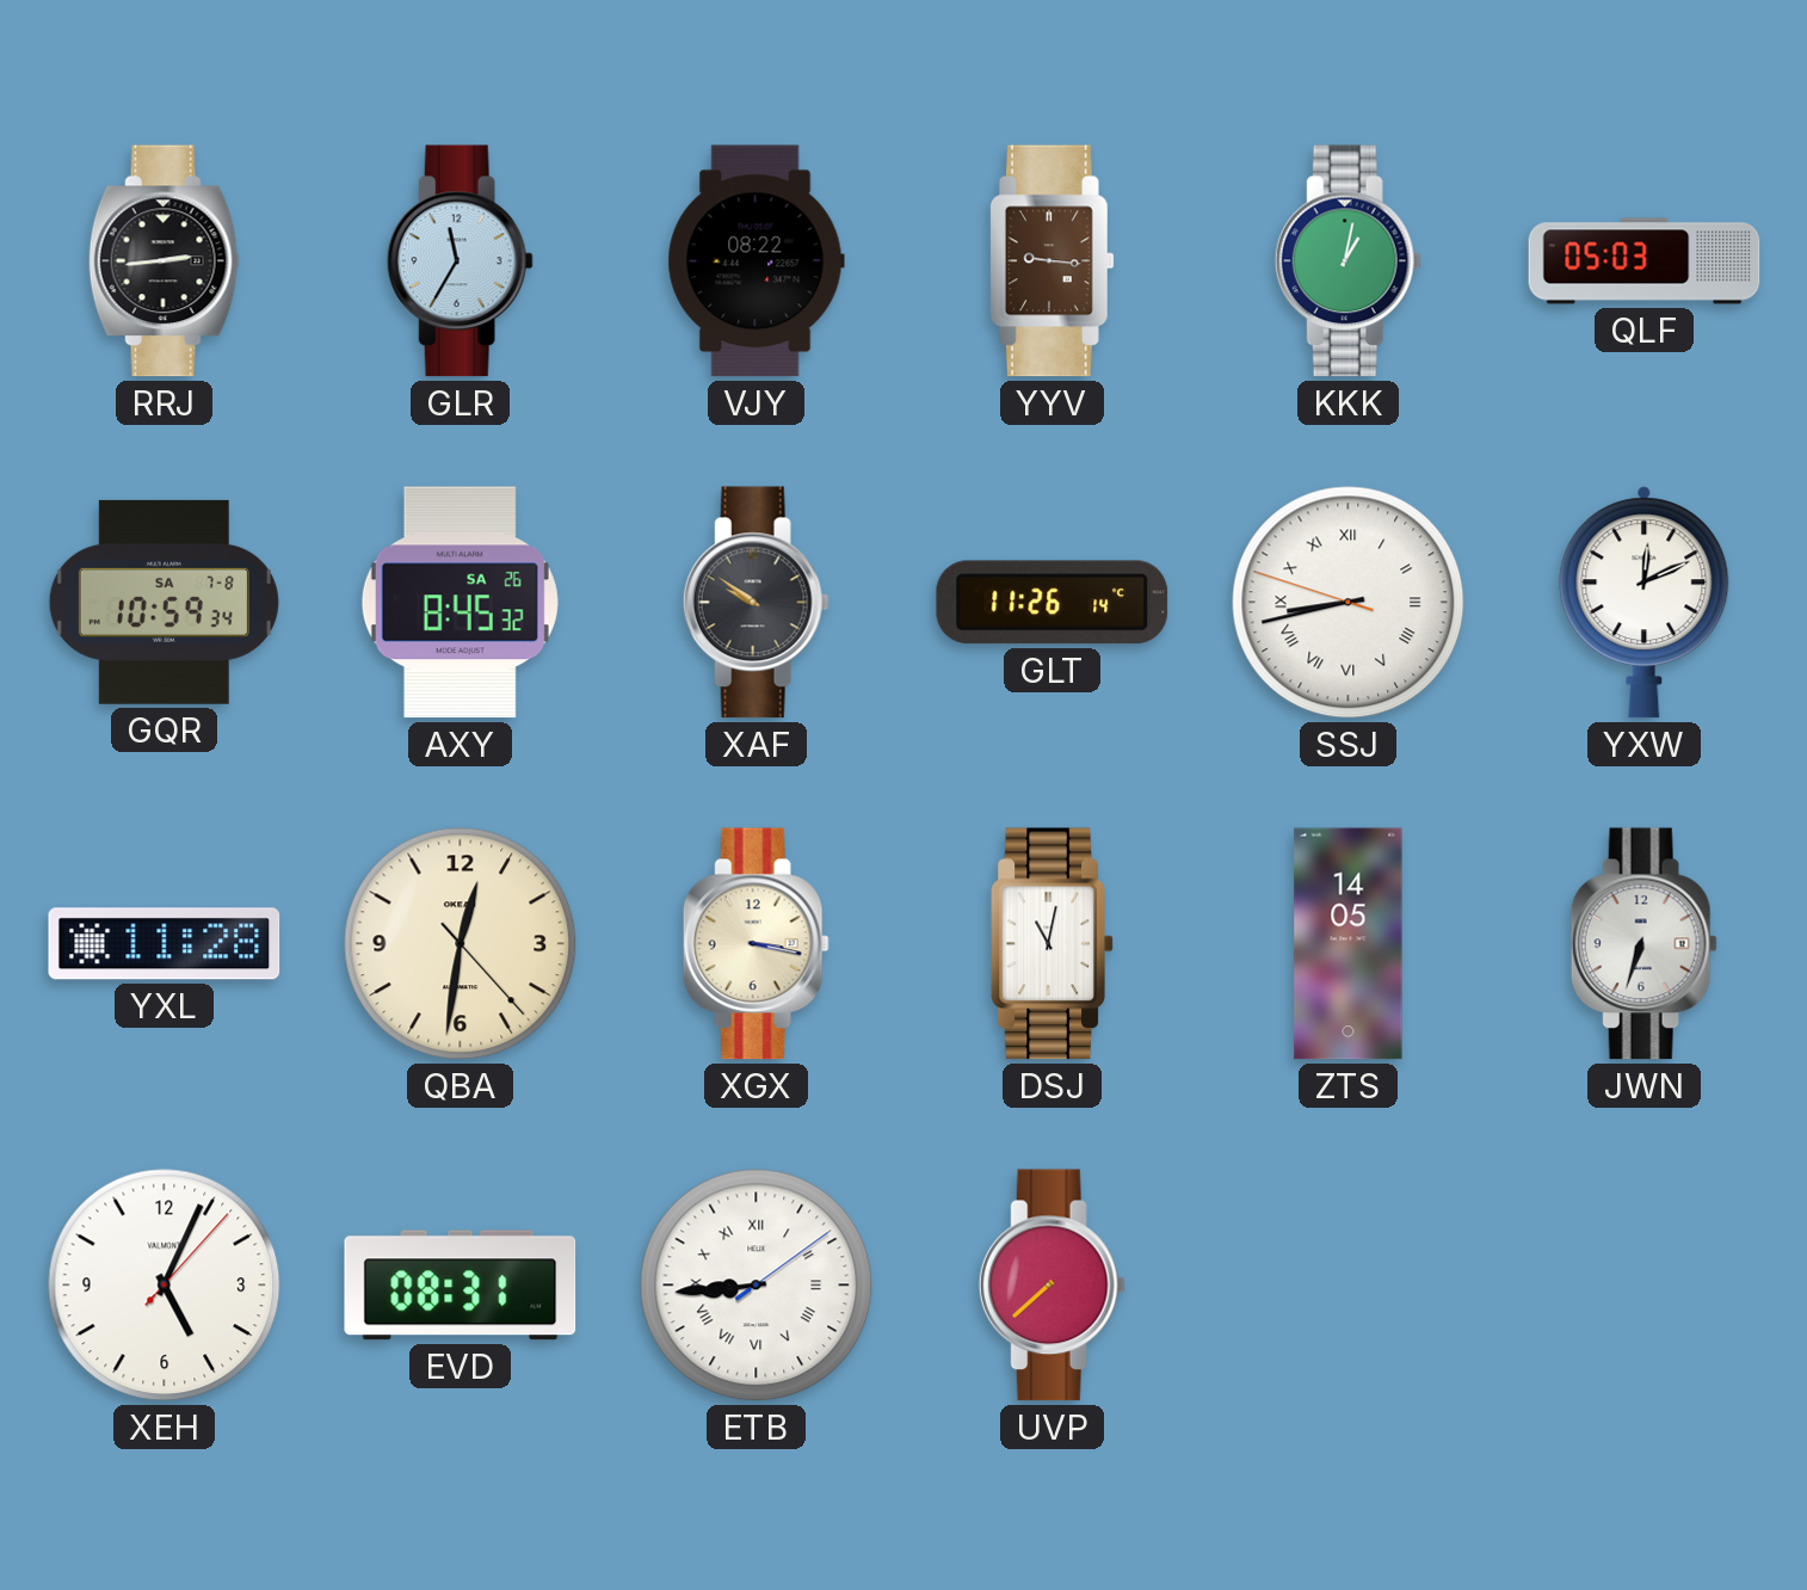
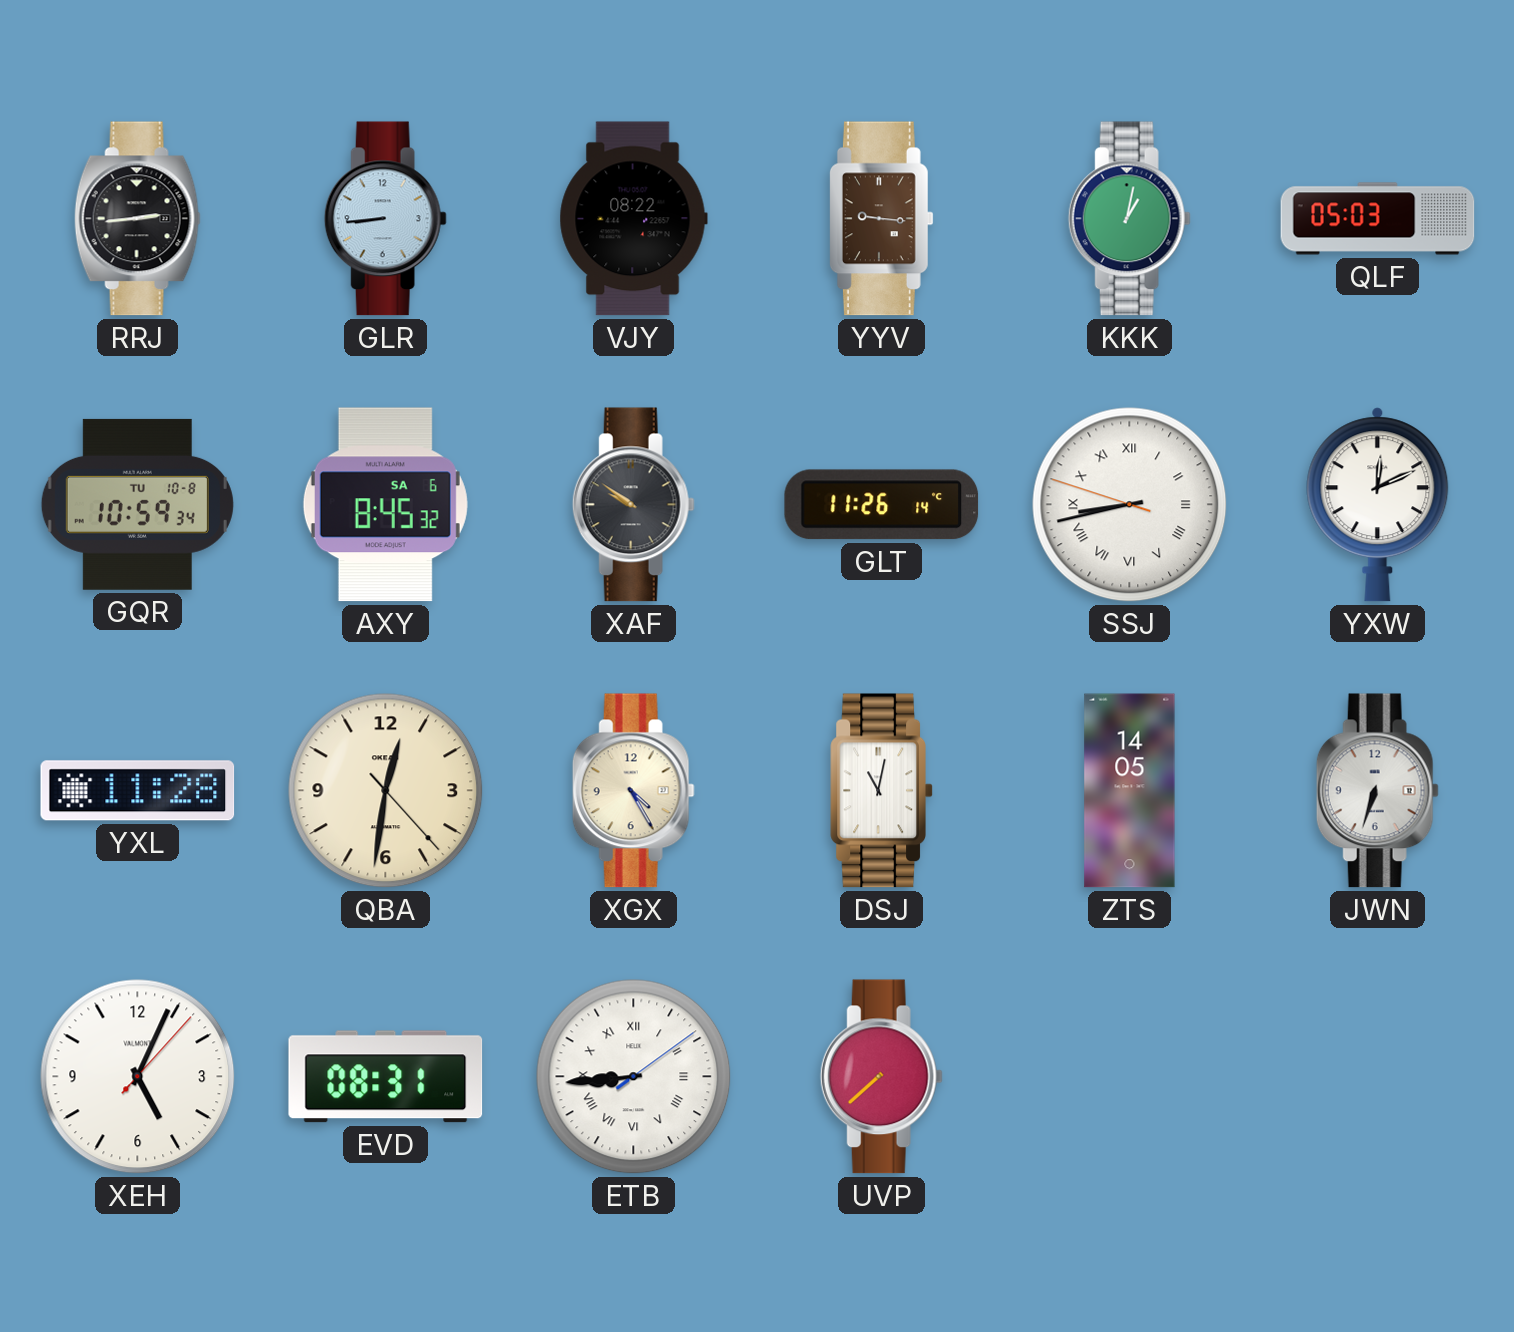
GLR: 11:35 -> 8:44
GQR date: SA 7-8 -> TU 10-8
AXY date: SA 26 -> SA 6
XGX: 3:17 -> 4:25
